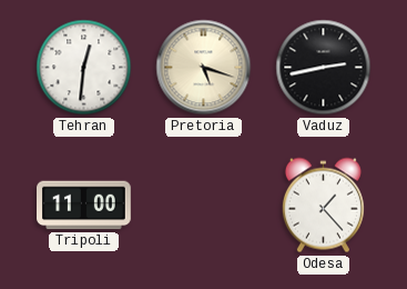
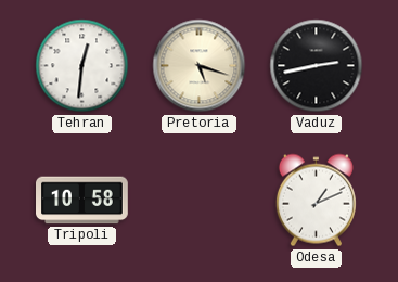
Tripoli: 11:00 -> 10:58
Odesa: 1:23 -> 1:11
